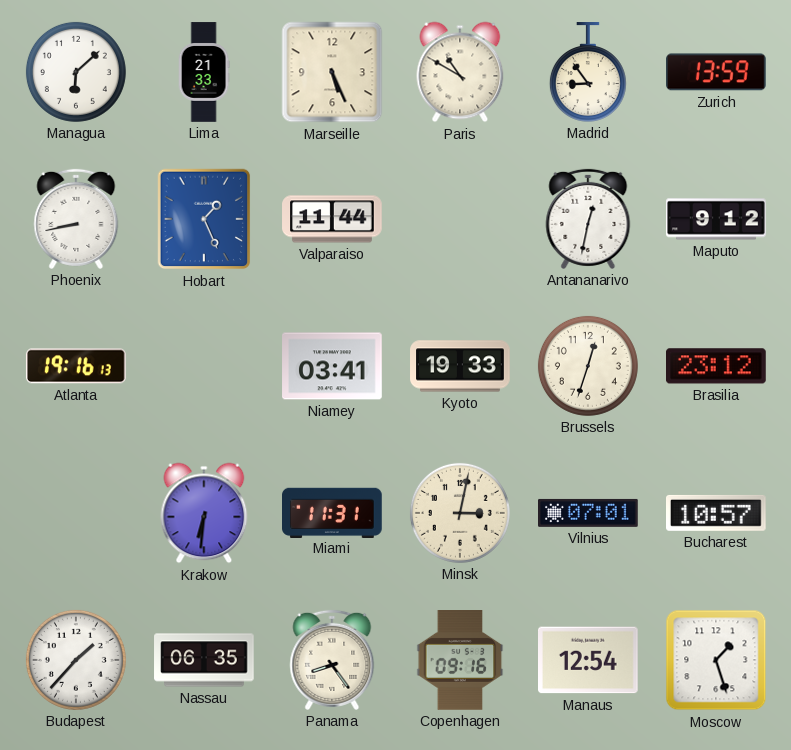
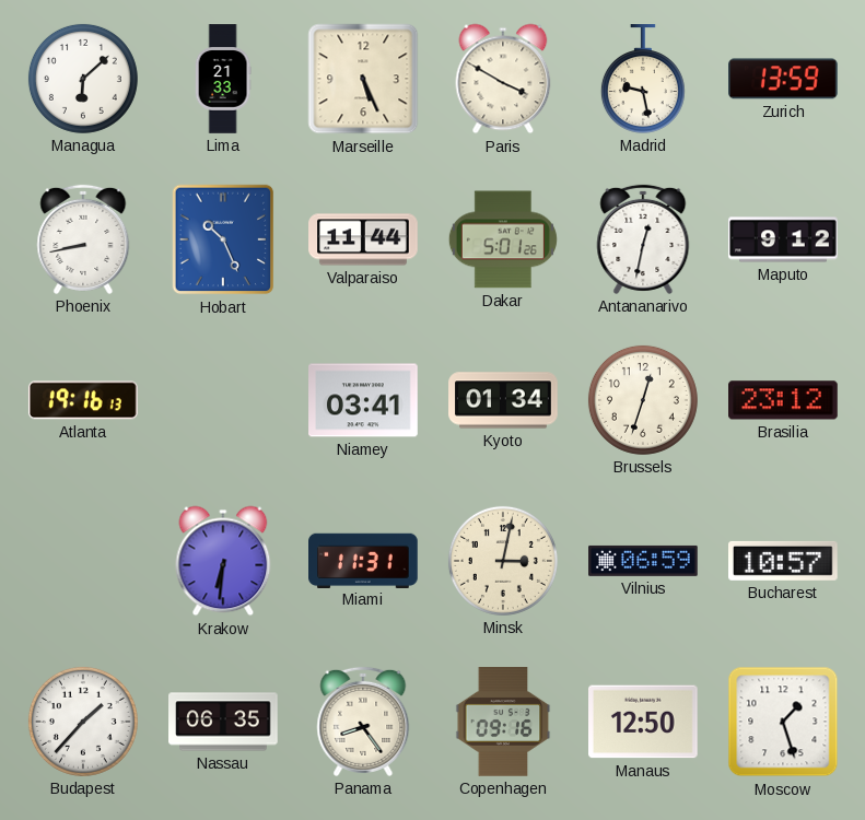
Paris: 10:50 -> 3:50
Madrid: 8:54 -> 9:28
Hobart: 1:26 -> 10:26
Dakar: none -> 5:01
Kyoto: 19:33 -> 01:34
Vilnius: 07:01 -> 06:59
Manaus: 12:54 -> 12:50
